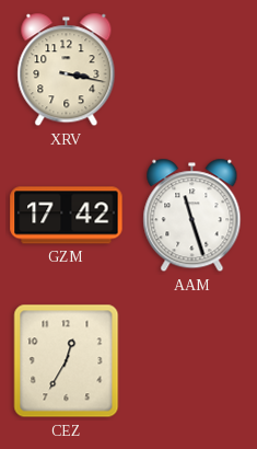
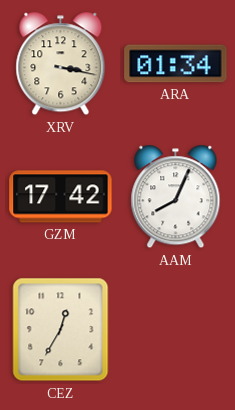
ARA: none -> 01:34
AAM: 11:27 -> 8:04
